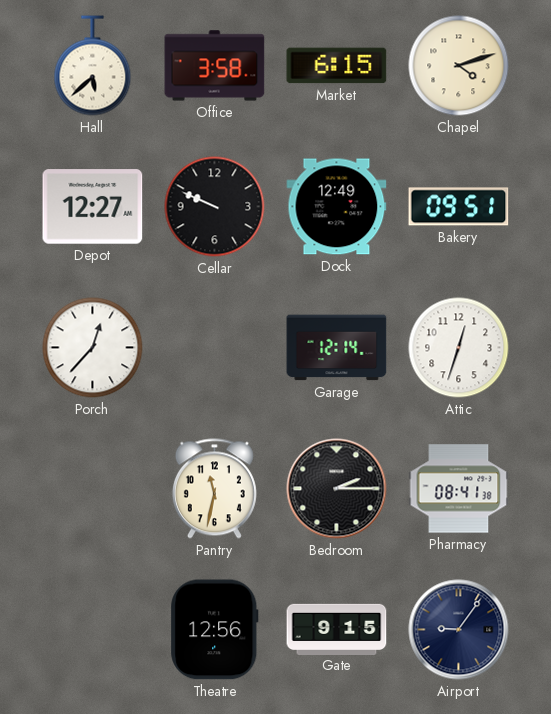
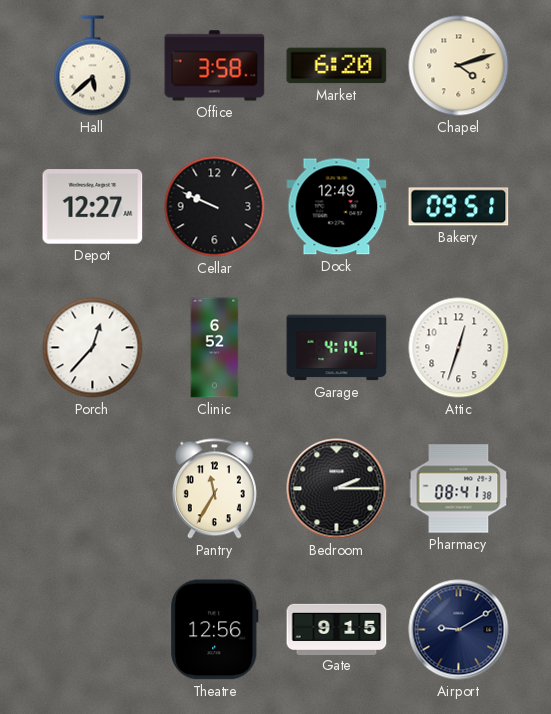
Market: 6:15 -> 6:20
Clinic: none -> 6:52
Garage: 12:14 -> 4:14
Pantry: 11:32 -> 11:35
Airport: 9:06 -> 9:10
